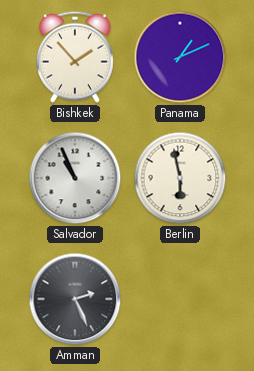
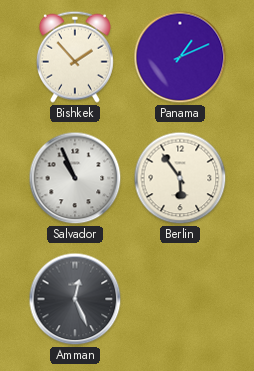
Berlin: 5:58 -> 5:54
Amman: 2:26 -> 12:26
